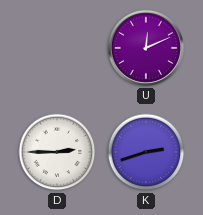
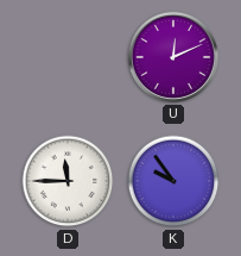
D: 2:45 -> 11:45
K: 2:42 -> 9:54
